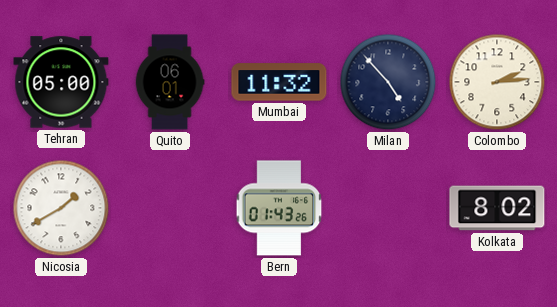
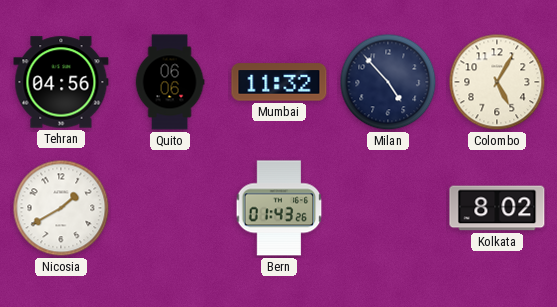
Tehran: 05:00 -> 04:56
Quito: 06:01 -> 06:06
Colombo: 2:14 -> 5:05
